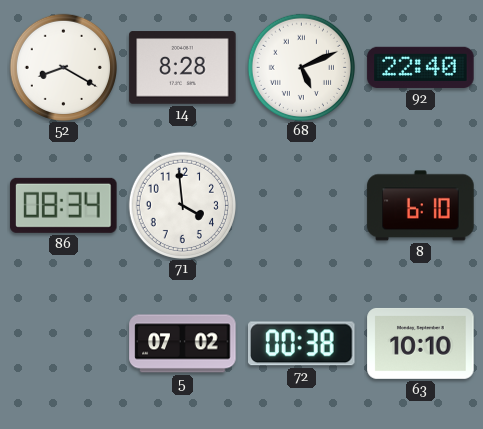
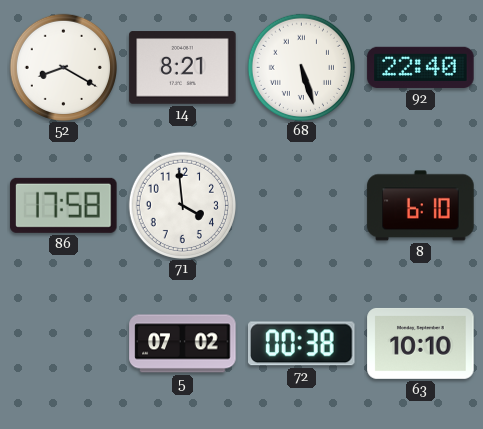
14: 8:28 -> 8:21
68: 5:11 -> 5:27
86: 08:34 -> 17:58
